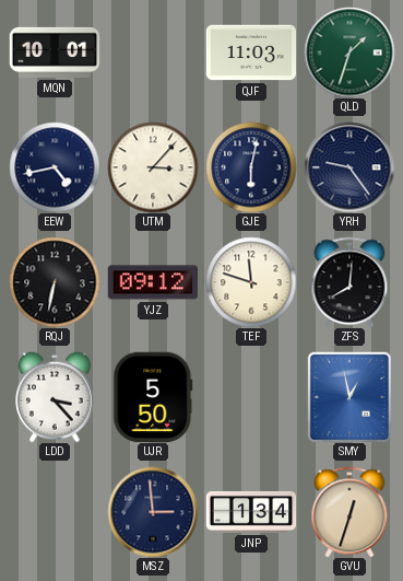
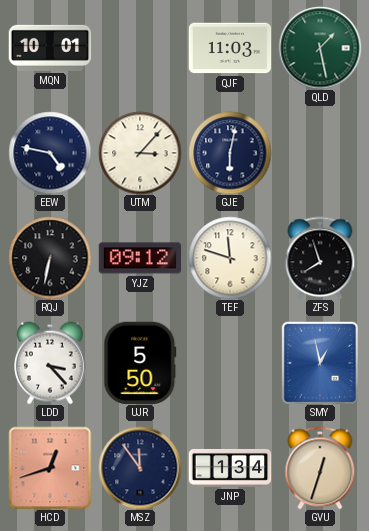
QLD: 1:33 -> 1:28
EEW: 4:43 -> 4:47
YRH: 9:24 -> none
ZFS: 8:01 -> 7:57
HCD: none -> 12:42
MSZ: 2:59 -> 11:54
